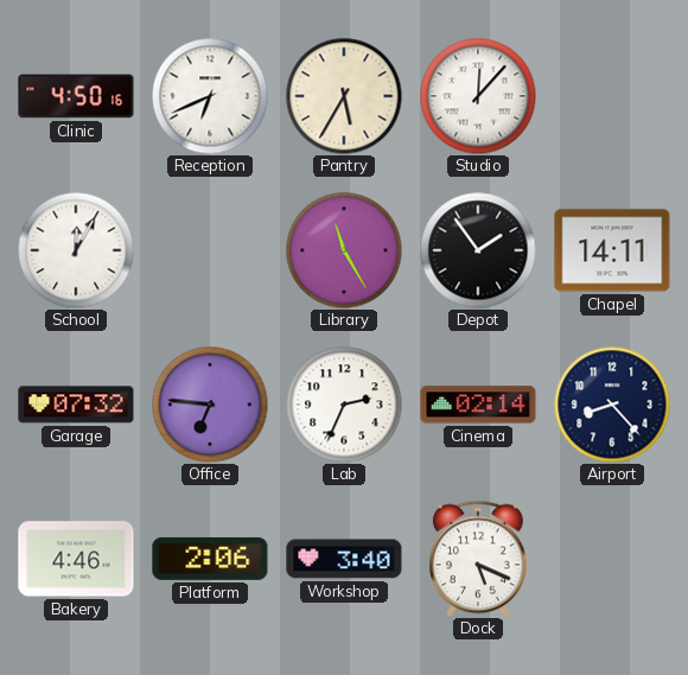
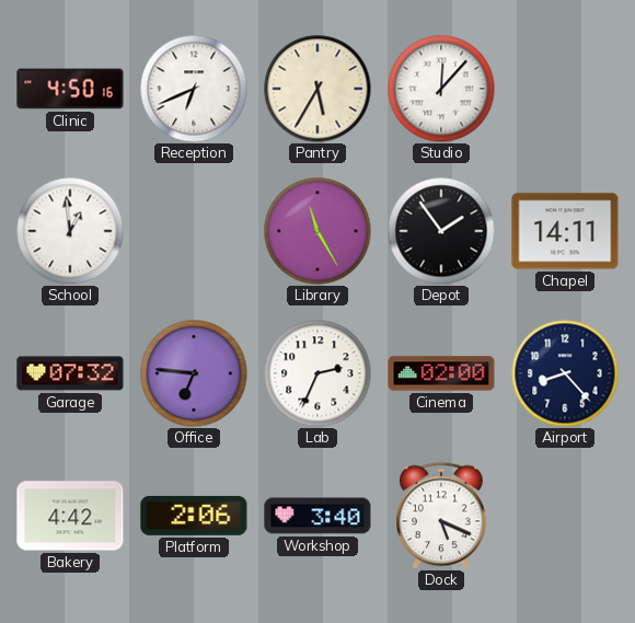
School: 12:05 -> 12:59
Cinema: 02:14 -> 02:00
Bakery: 4:46 -> 4:42
